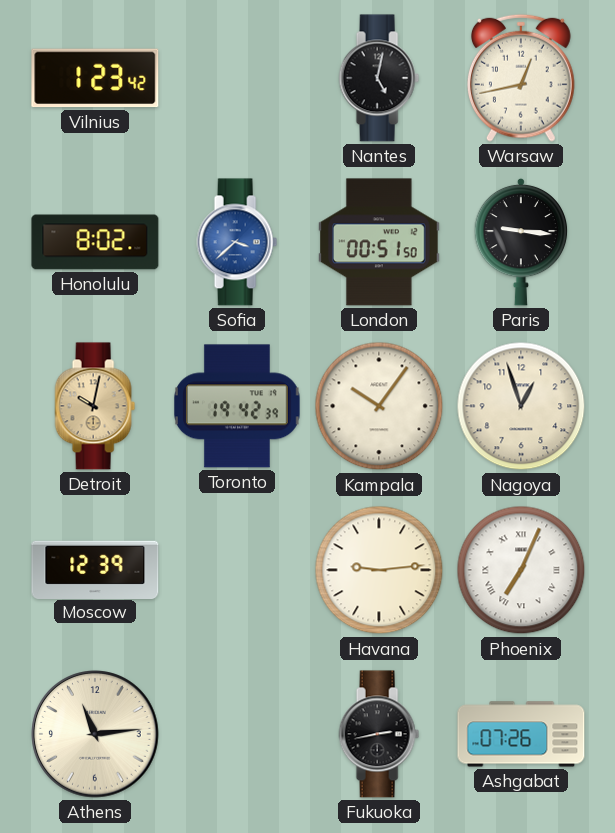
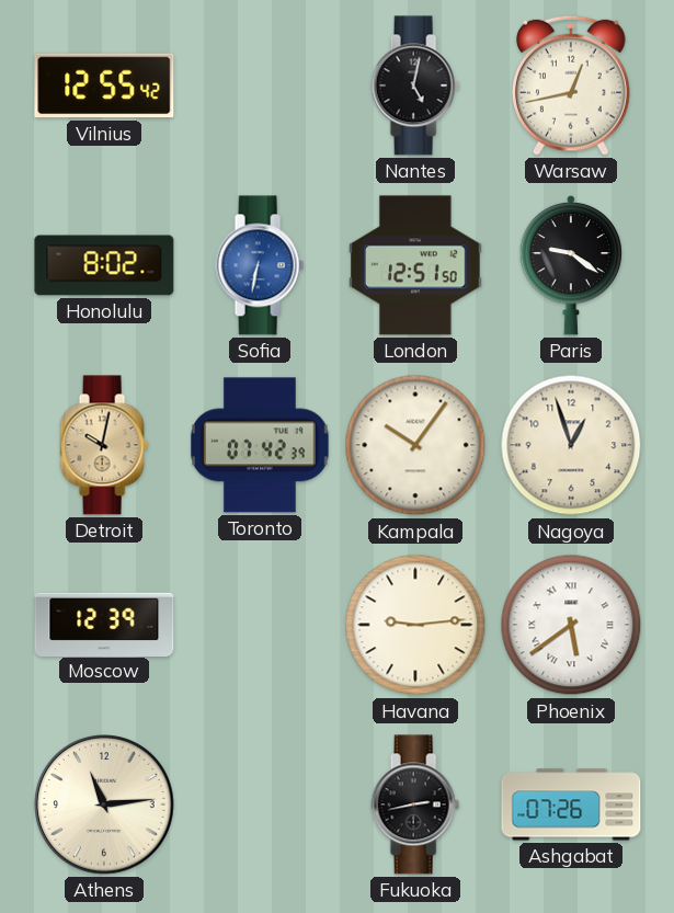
Vilnius: 1:23 -> 12:55
Sofia: 3:38 -> 6:32
London: 00:51 -> 12:51
Paris: 9:16 -> 9:21
Toronto: 19:42 -> 07:42
Phoenix: 7:04 -> 5:39
